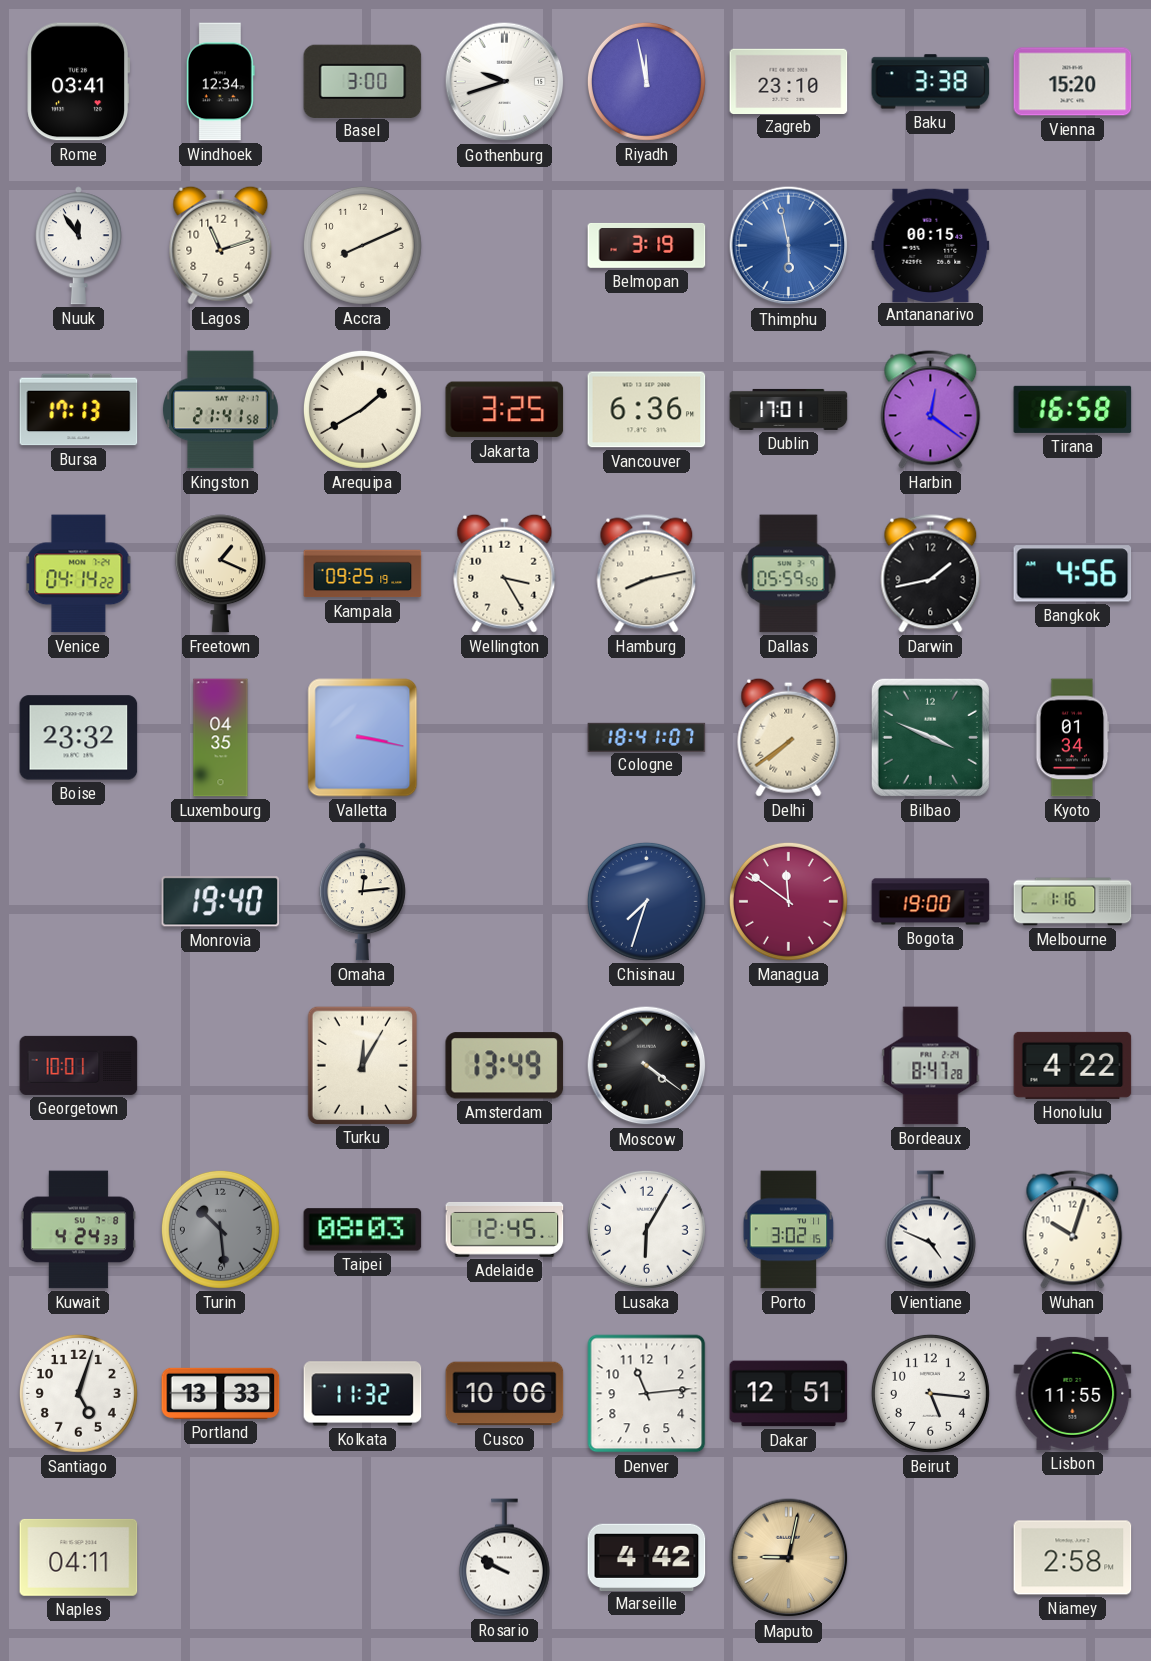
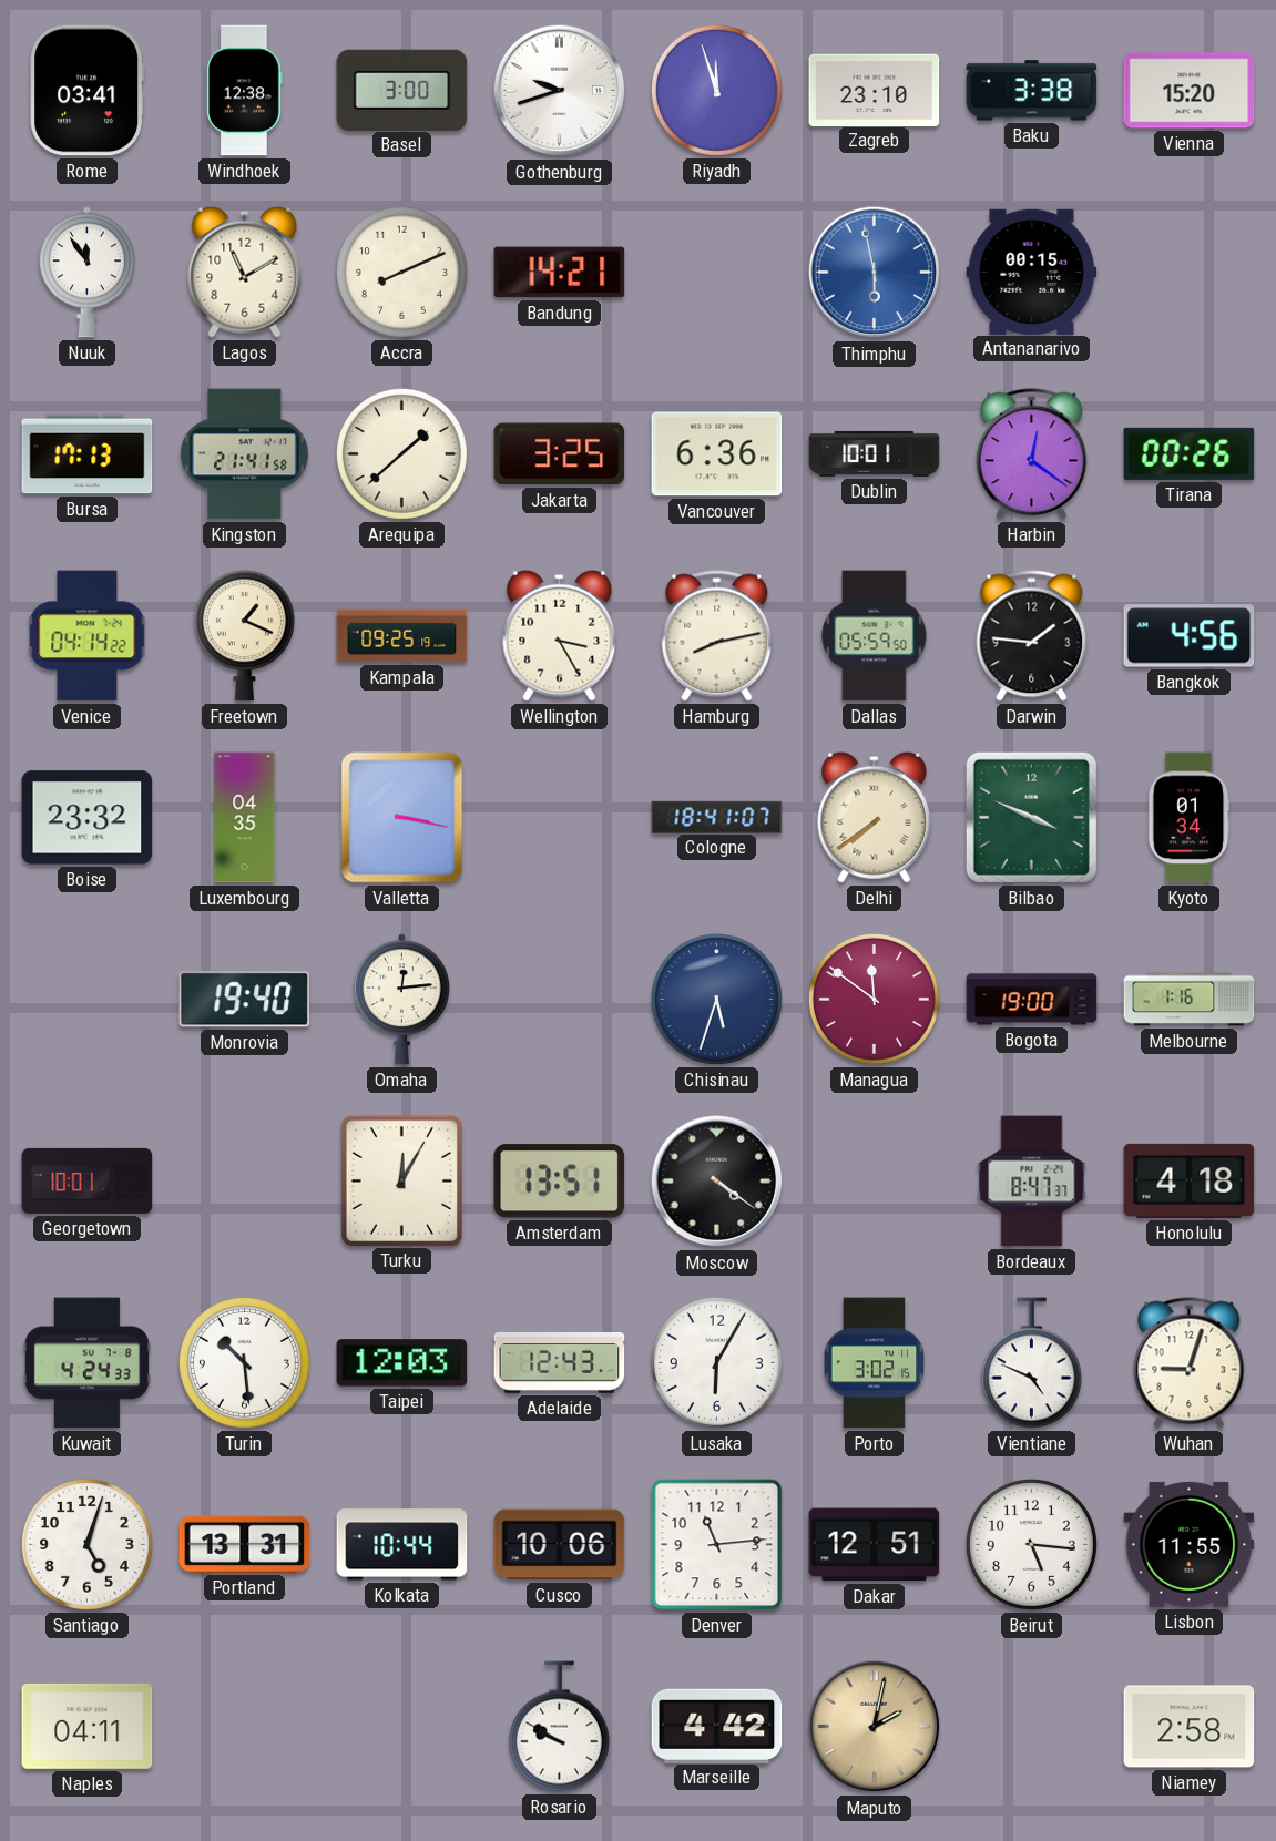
Windhoek: 12:34 -> 12:38
Riyadh: 11:58 -> 11:57
Lagos: 11:12 -> 11:10
Bandung: none -> 14:21
Belmopan: 3:19 -> none
Arequipa: 1:40 -> 1:38
Dublin: 17:01 -> 10:01
Tirana: 16:58 -> 00:26
Darwin: 1:43 -> 1:46
Chisinau: 7:33 -> 5:33
Amsterdam: 13:49 -> 13:51
Bordeaux: 8:47:28 -> 8:47:37
Honolulu: 4:22 -> 4:18
Turin dial: grey -> white
Taipei: 08:03 -> 12:03
Adelaide: 12:45 -> 12:43
Wuhan: 10:03 -> 9:03
Portland: 13:33 -> 13:31
Kolkata: 11:32 -> 10:44
Maputo: 9:02 -> 2:02
